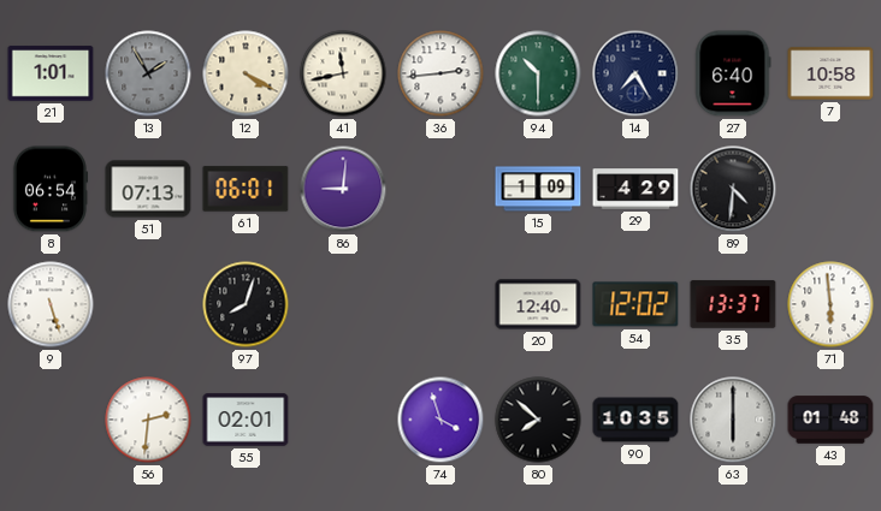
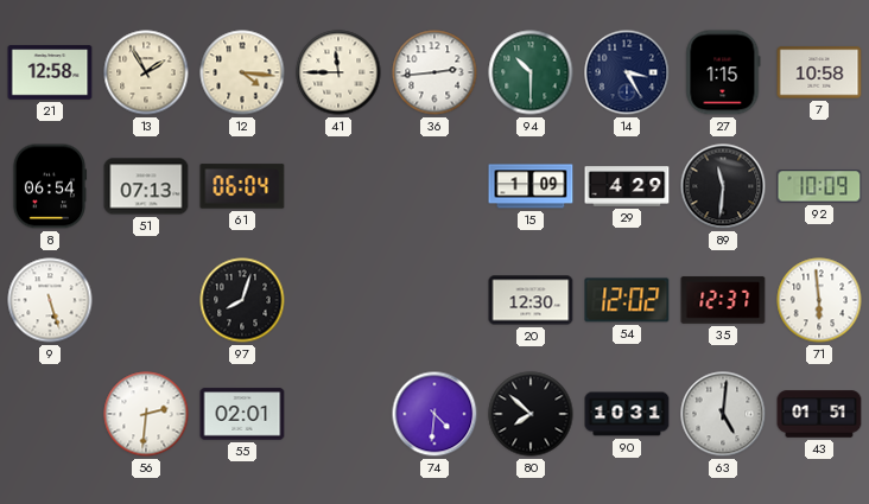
21: 1:01 -> 12:58
13 dial: grey -> cream
12: 4:20 -> 4:16
41: 11:43 -> 11:45
14: 7:25 -> 3:25
27: 6:40 -> 1:15
61: 06:01 -> 06:04
86: 9:01 -> none
89: 4:31 -> 11:31
92: none -> 10:09
20: 12:40 -> 12:30
35: 13:37 -> 12:37
74: 3:57 -> 4:31
90: 10:35 -> 10:31
63: 6:00 -> 5:01
43: 01:48 -> 01:51
